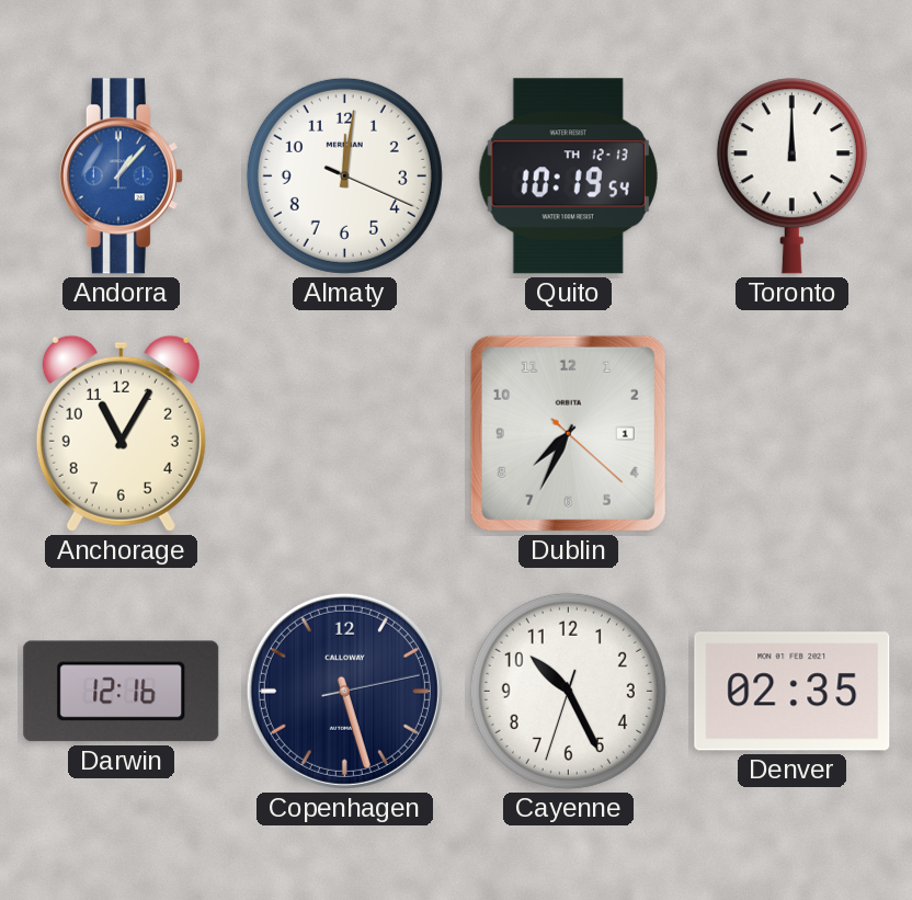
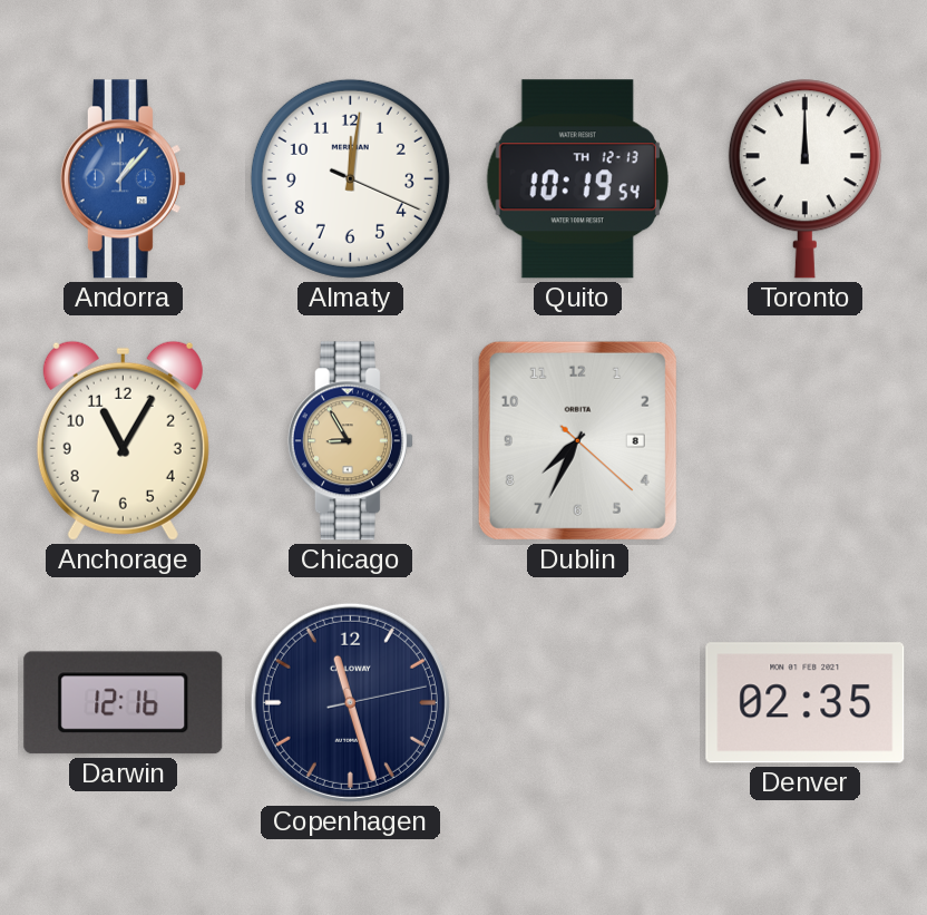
Chicago: none -> 8:55
Dublin date: 1 -> 8
Copenhagen: 5:27 -> 11:27
Cayenne: 10:25 -> none
